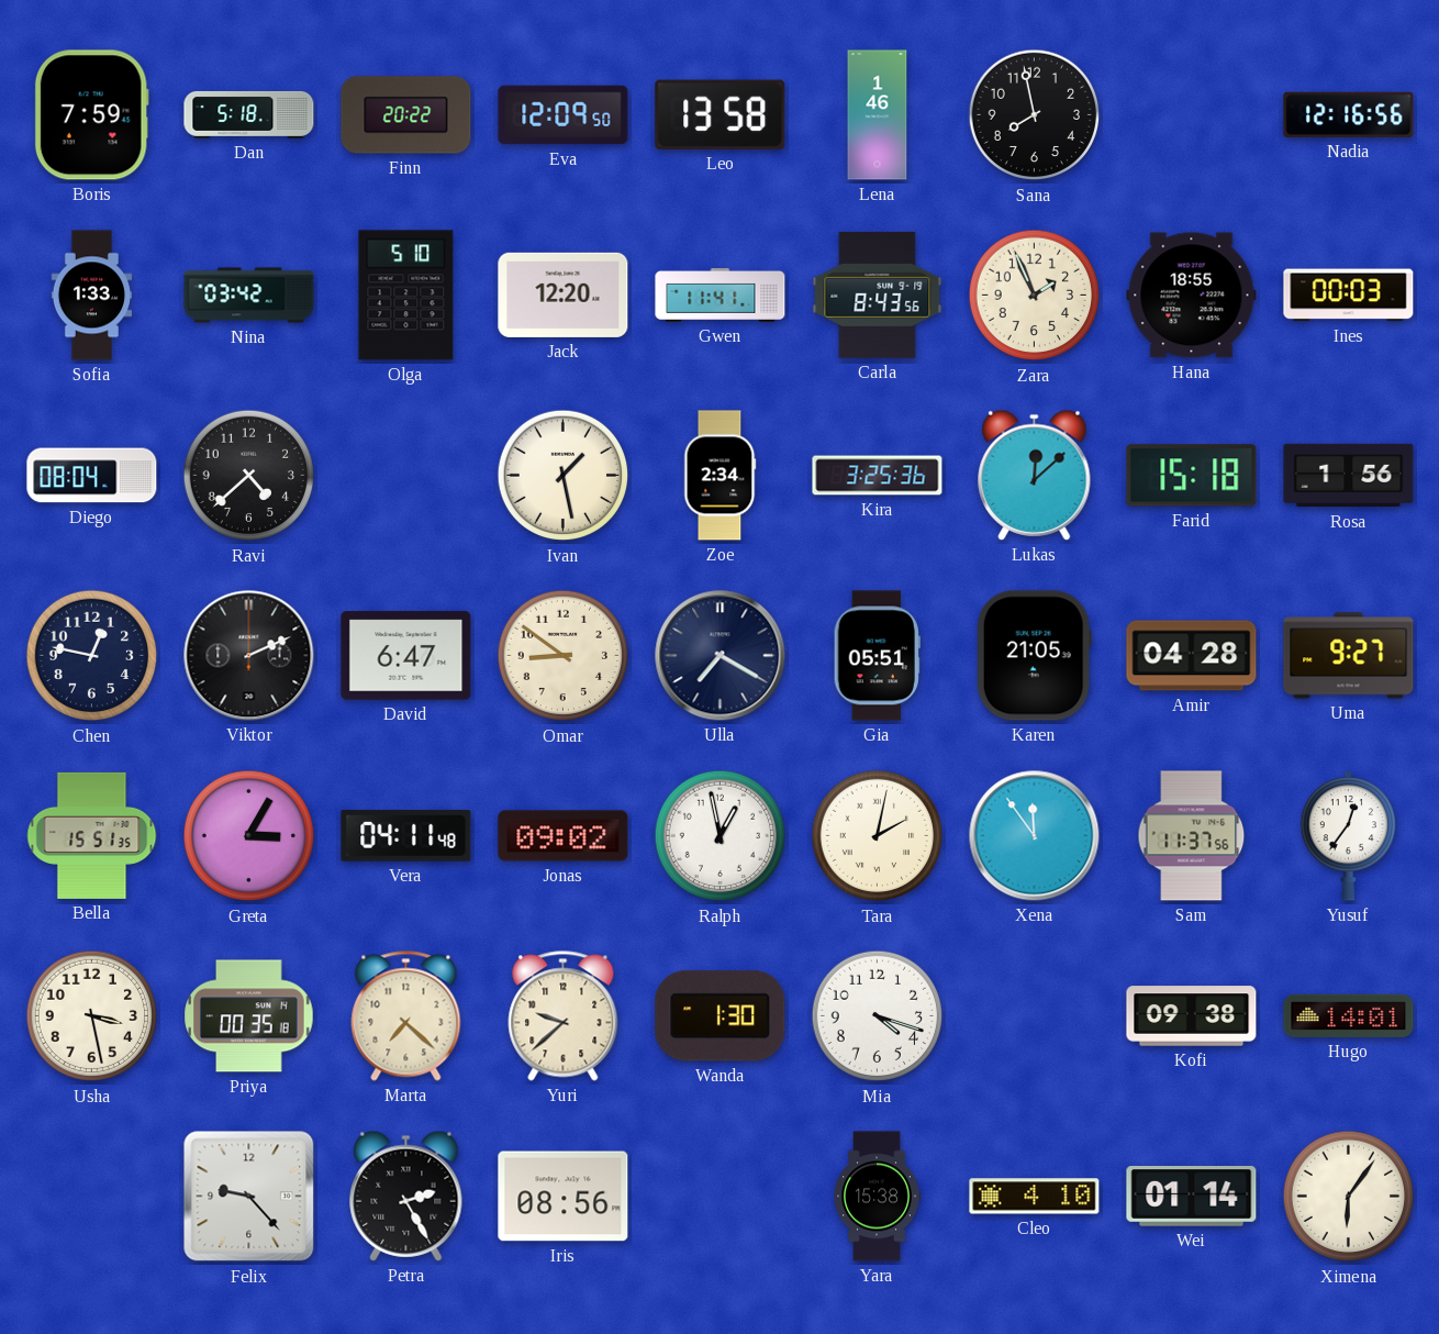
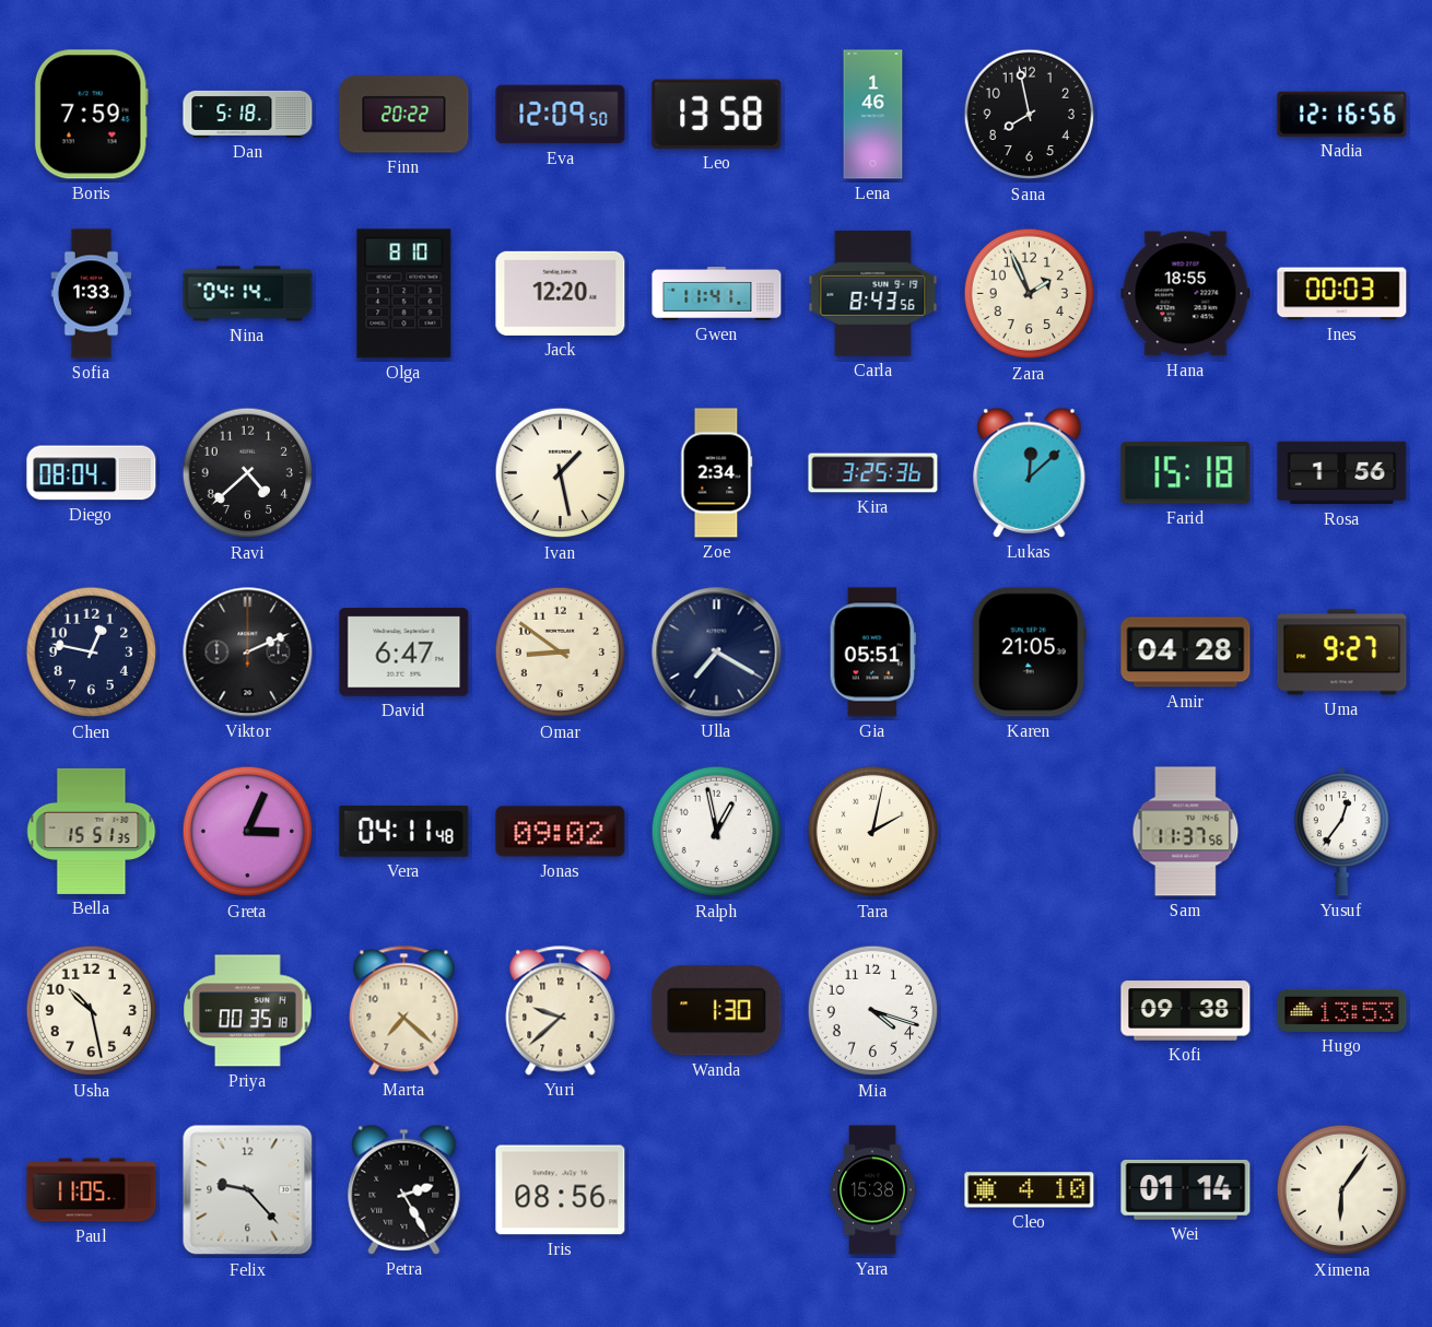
Nina: 03:42 -> 04:14
Olga: 5:10 -> 8:10
Greta: 3:05 -> 3:04
Xena: 11:54 -> none
Usha: 3:28 -> 10:28
Hugo: 14:01 -> 13:53
Paul: none -> 11:05
